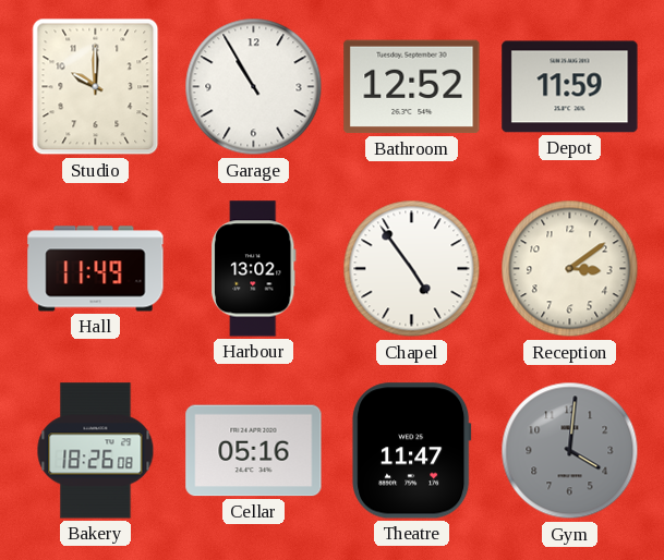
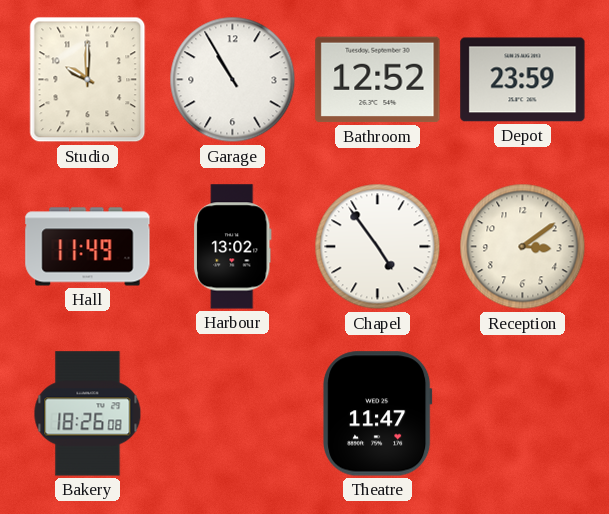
Depot: 11:59 -> 23:59
Cellar: 05:16 -> none
Gym: 4:01 -> none
